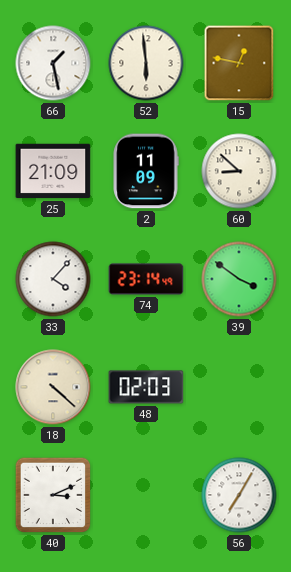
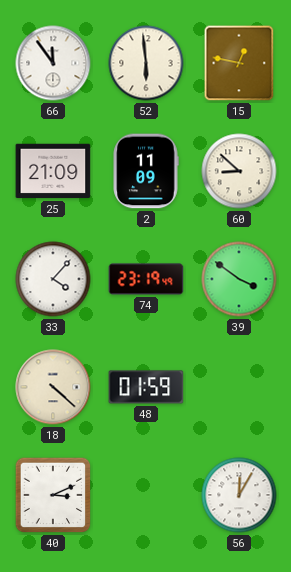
66: 1:28 -> 11:54
74: 23:14 -> 23:19
48: 02:03 -> 01:59
56: 7:05 -> 12:05
